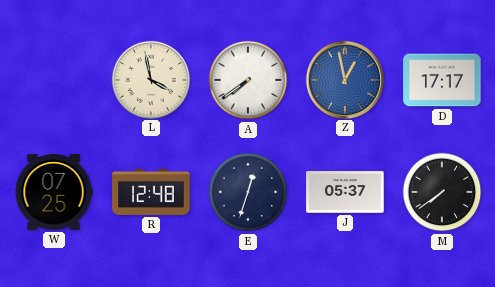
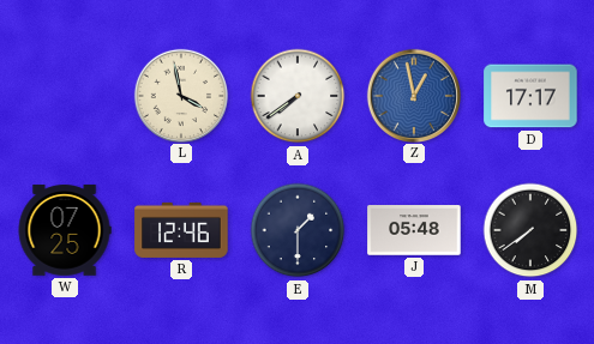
R: 12:48 -> 12:46
E: 12:33 -> 1:30
J: 05:37 -> 05:48
